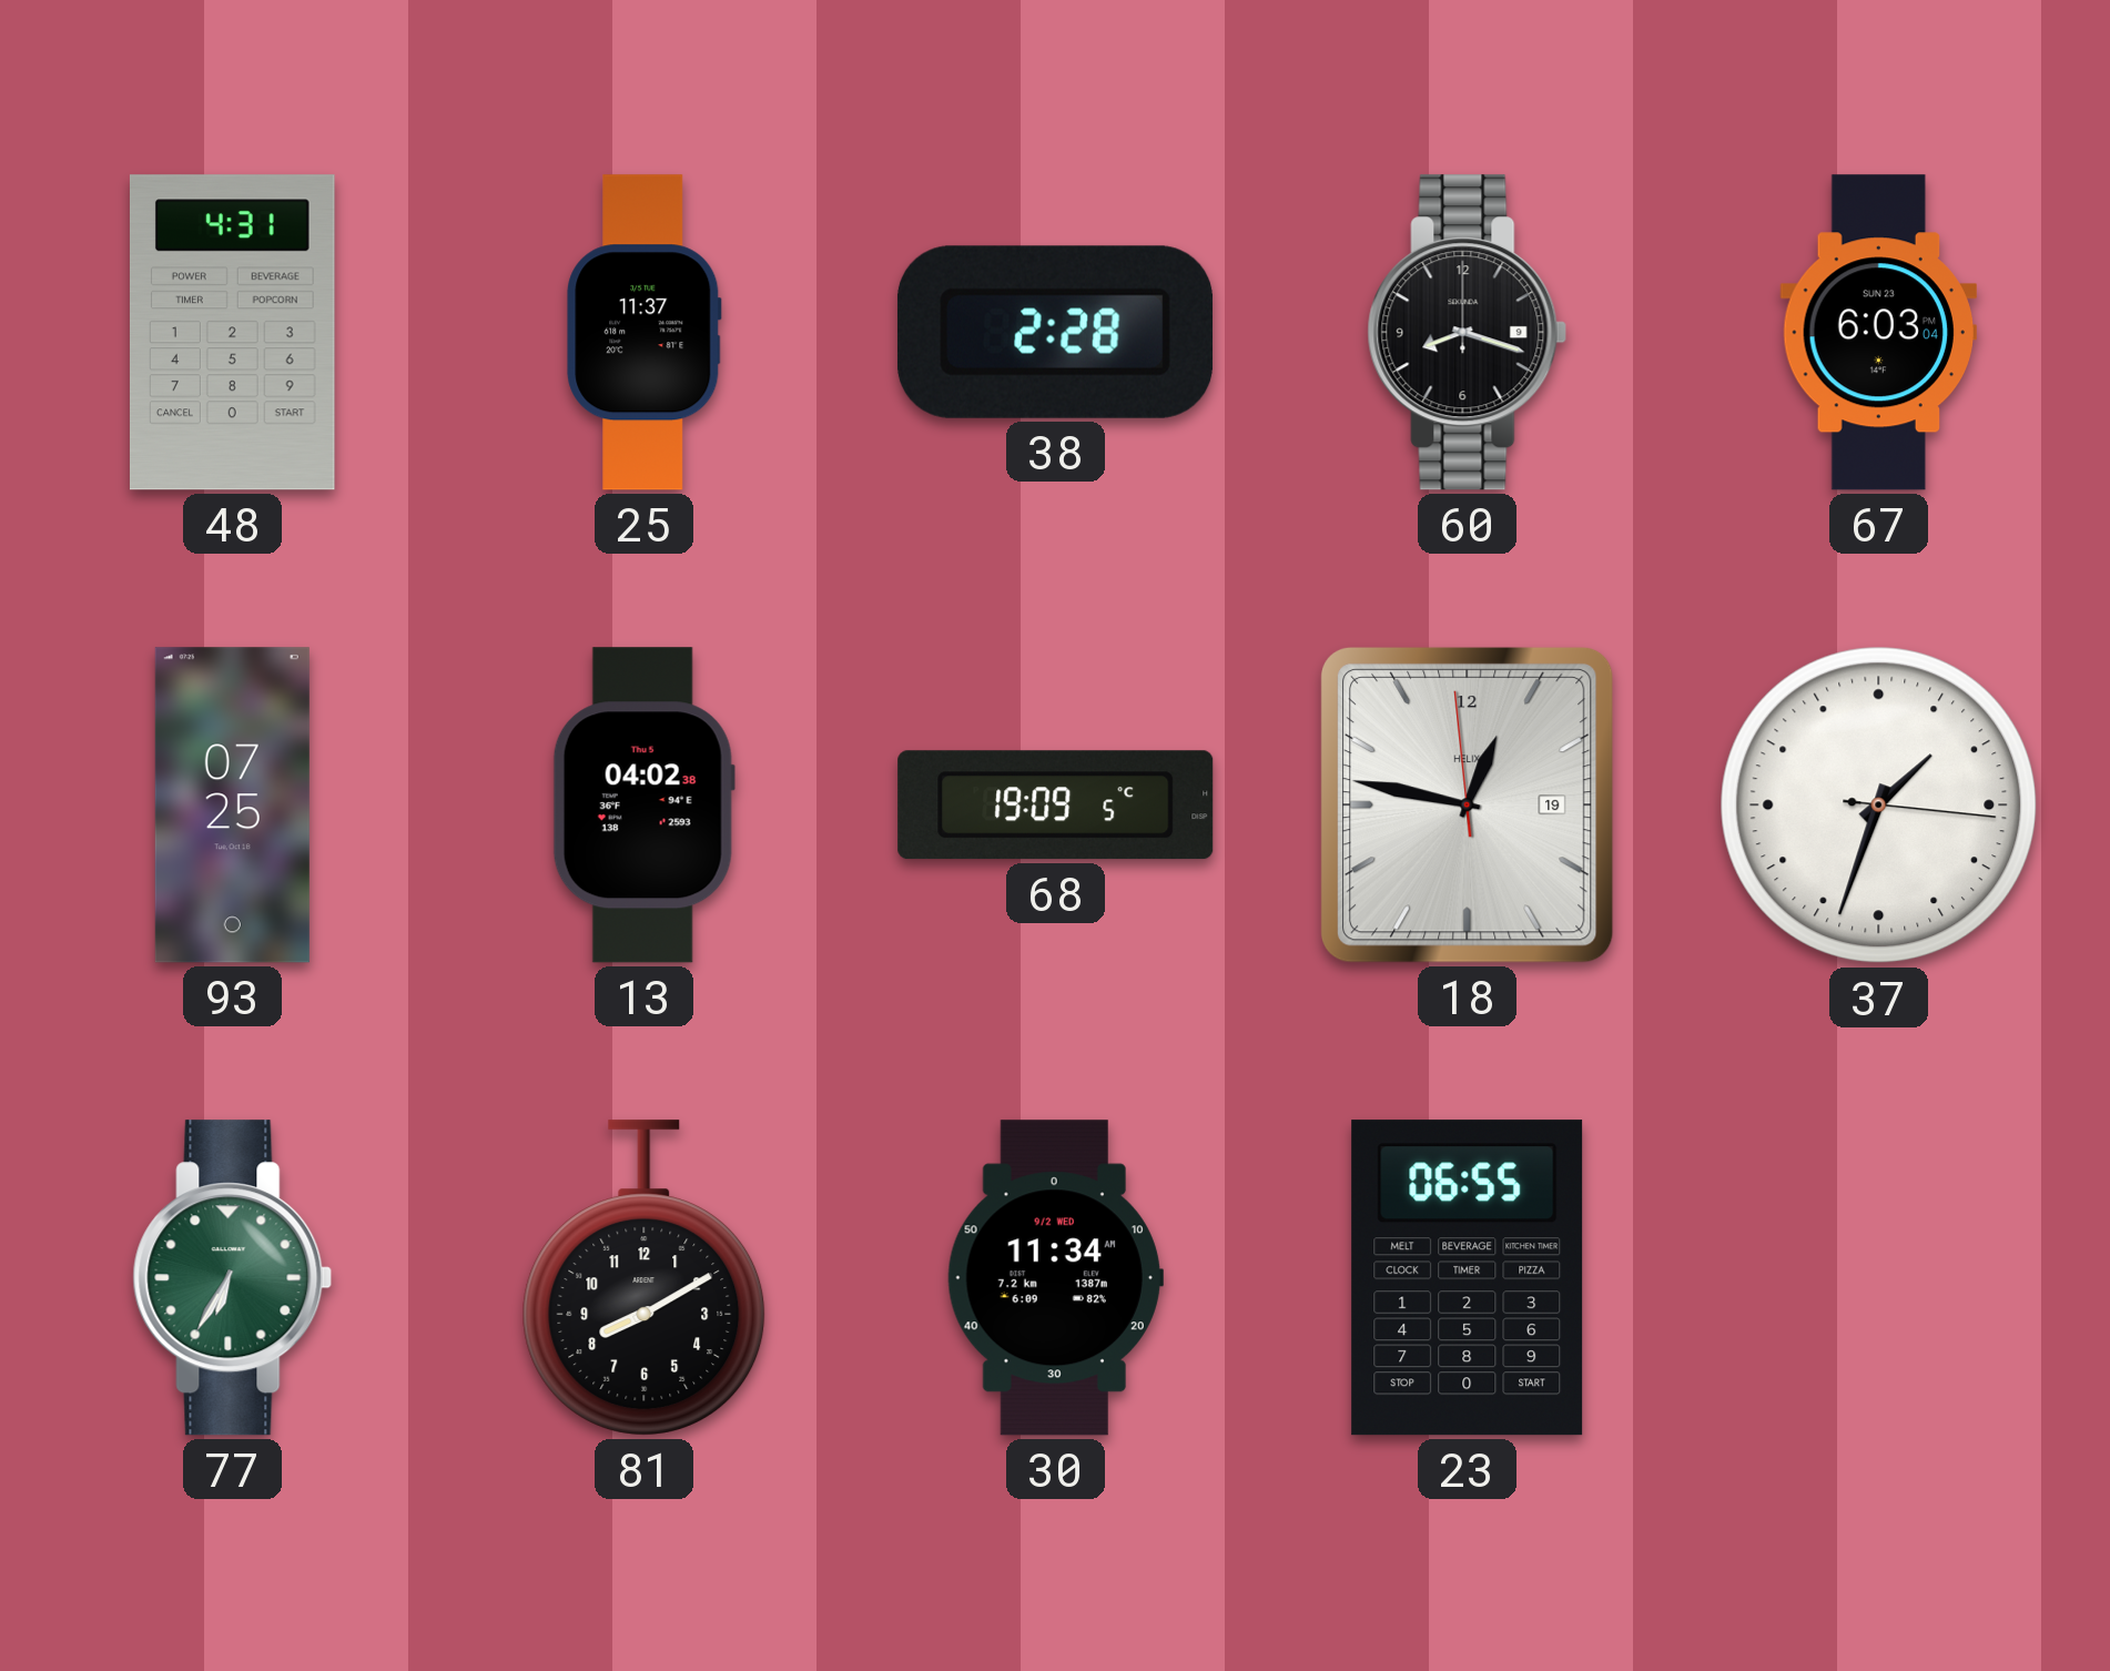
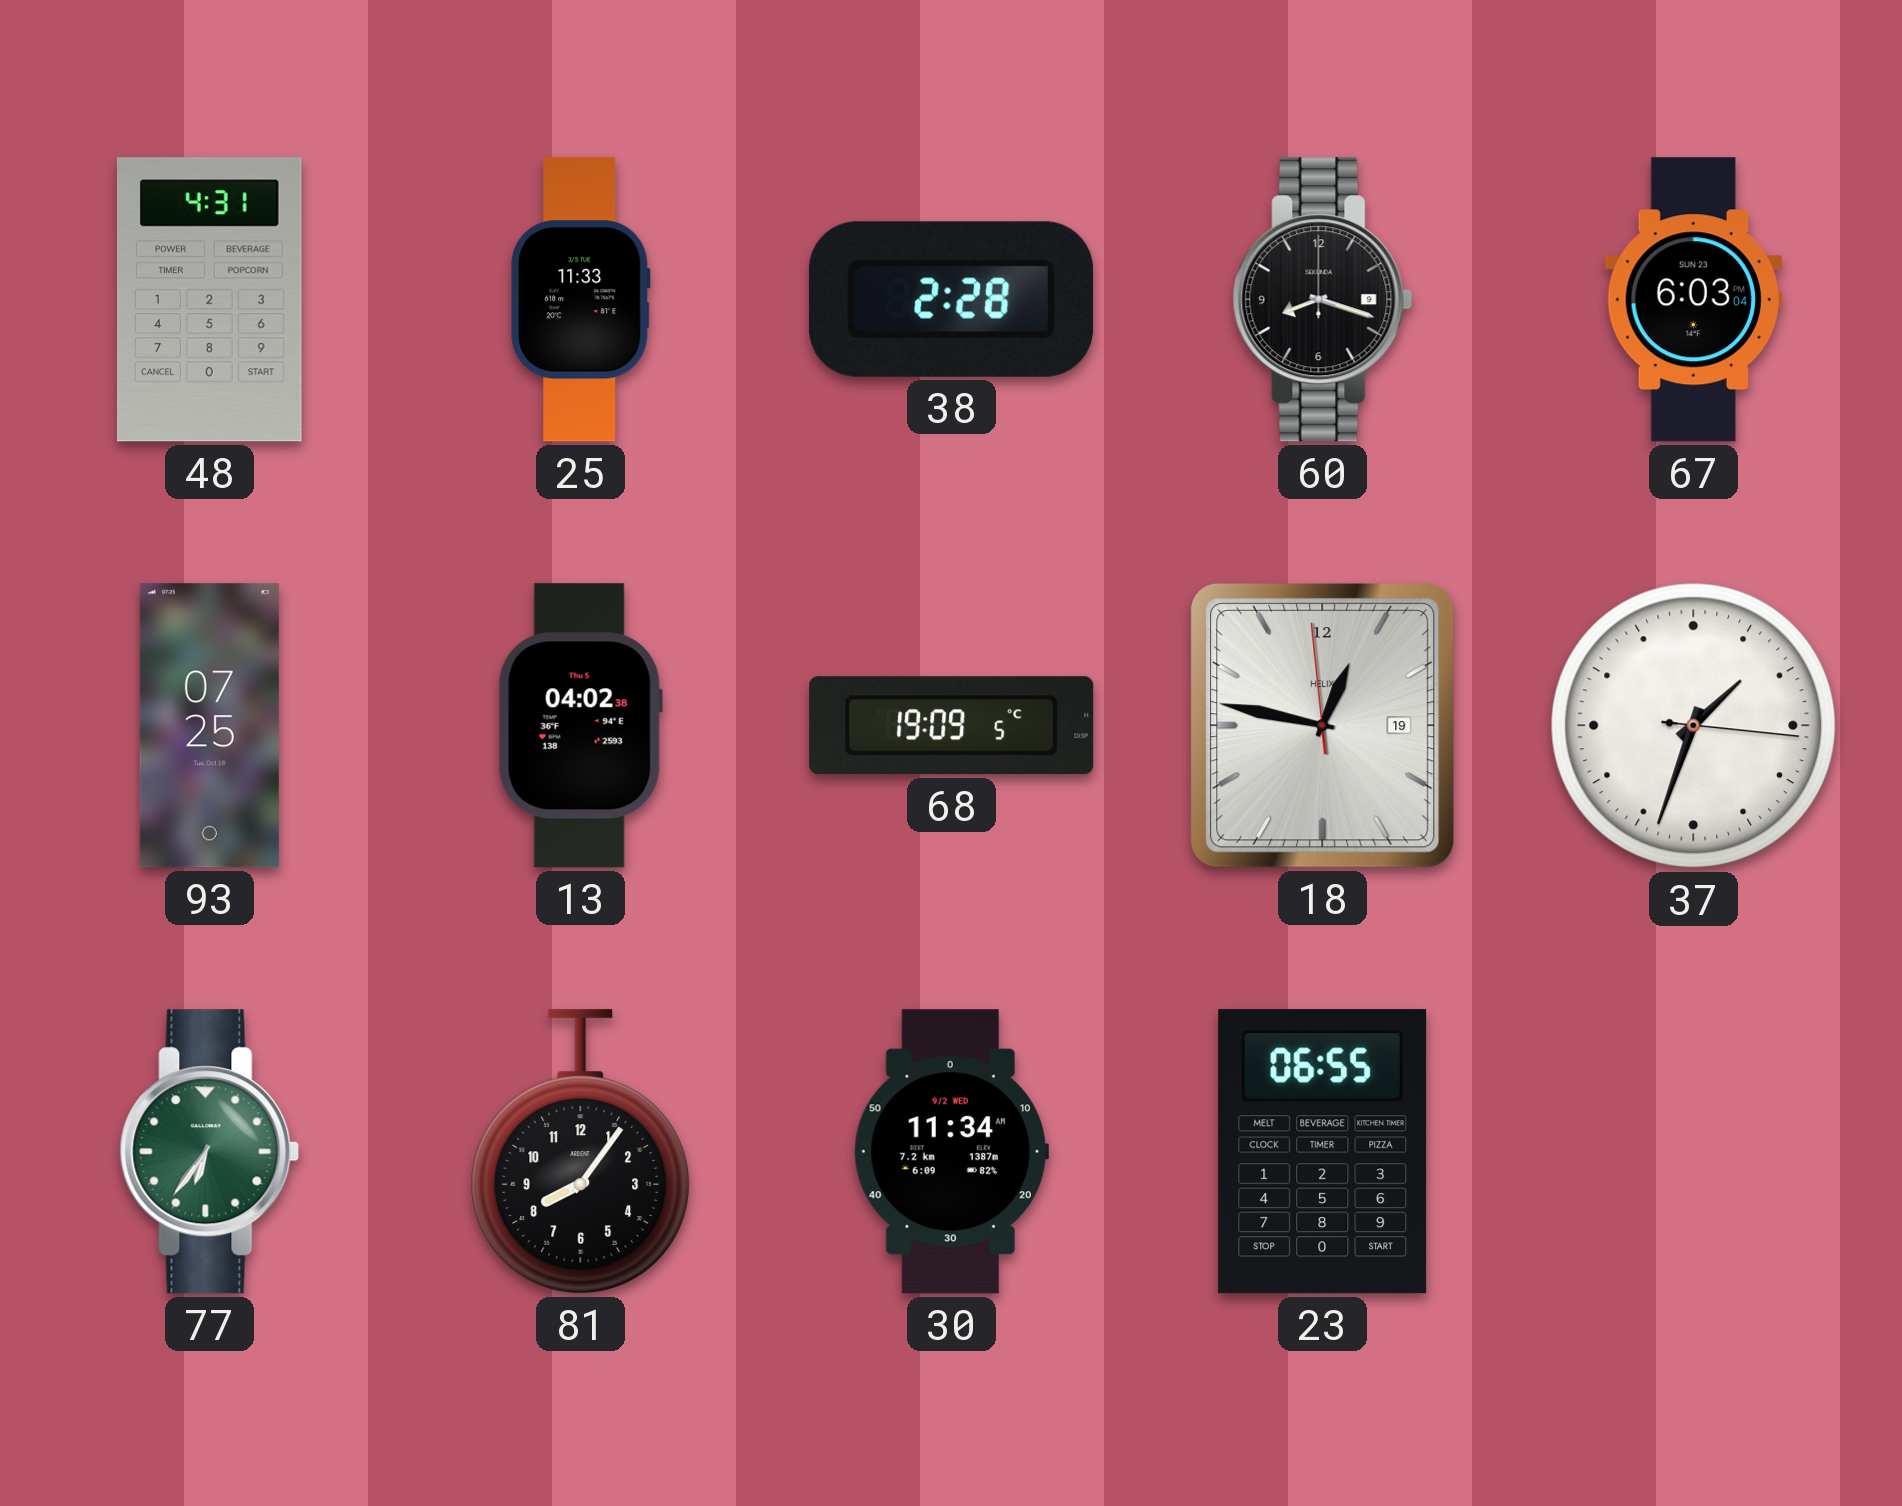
25: 11:37 -> 11:33
77: 6:35 -> 6:36
81: 8:10 -> 8:06
